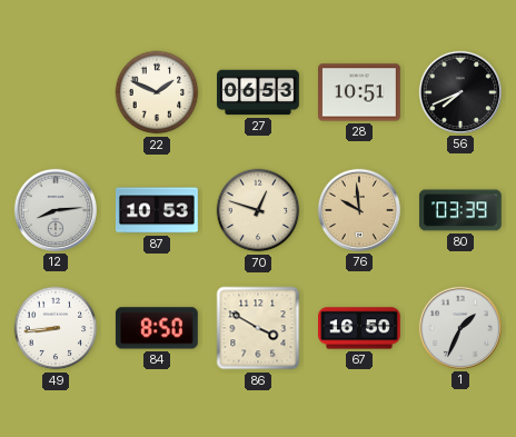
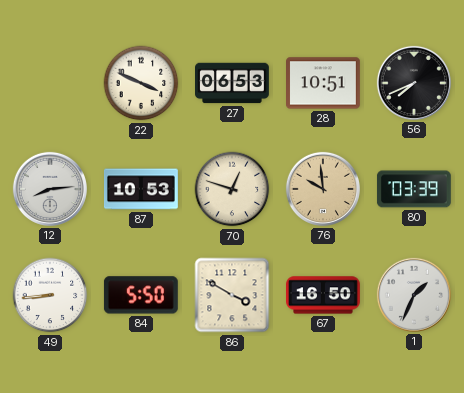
22: 1:49 -> 3:49
84: 8:50 -> 5:50
